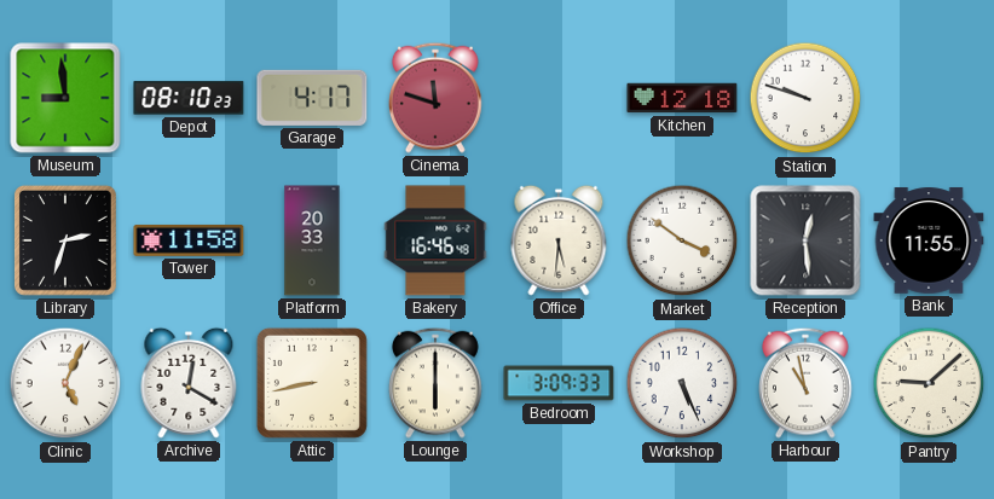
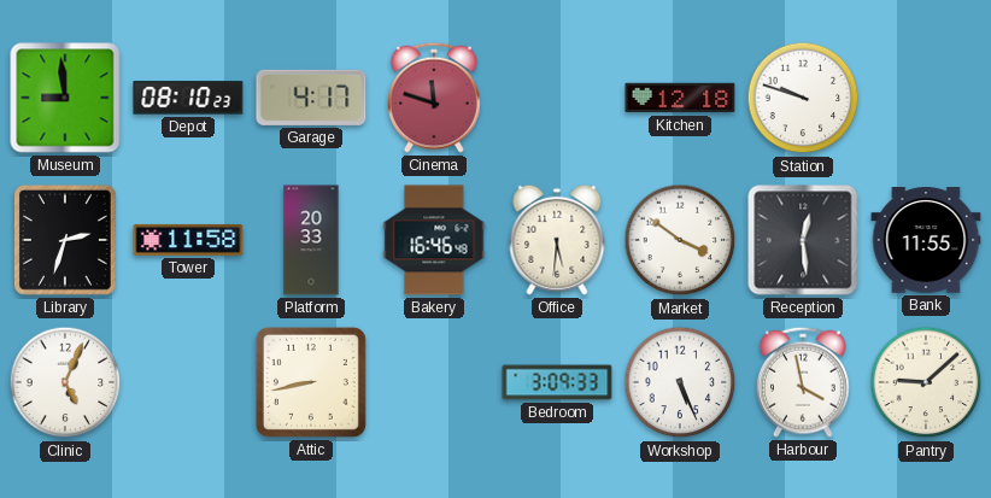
Archive: 12:20 -> none
Lounge: 6:00 -> none
Harbour: 10:58 -> 3:58
